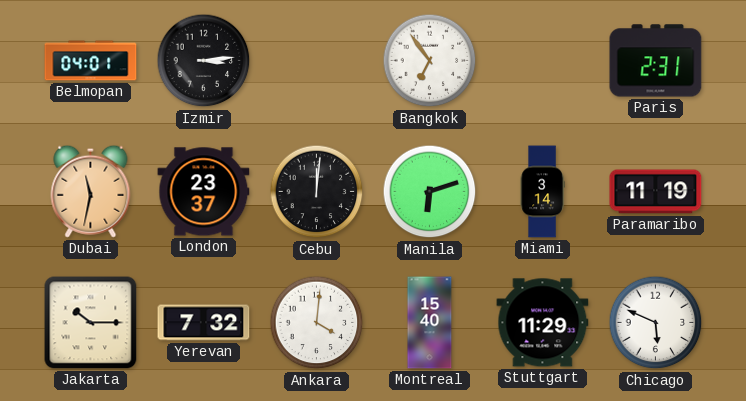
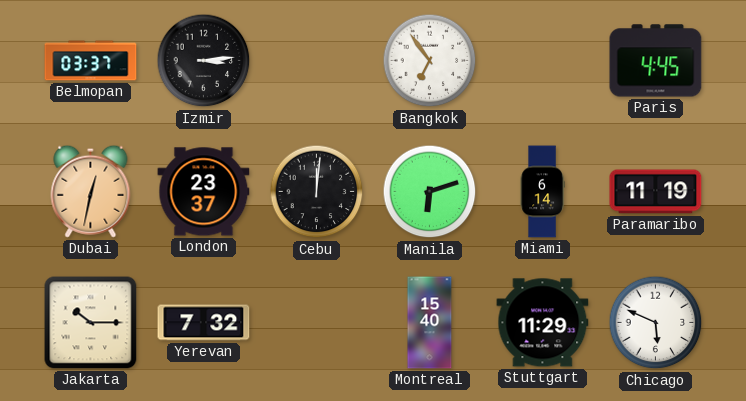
Belmopan: 04:01 -> 03:37
Paris: 2:31 -> 4:45
Dubai: 11:32 -> 12:32
Miami: 3:14 -> 6:14
Ankara: 4:01 -> none
